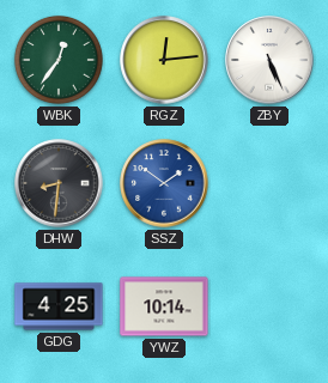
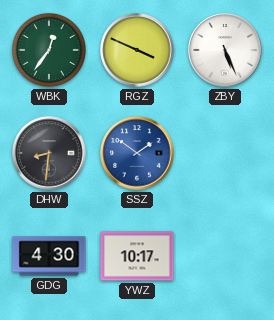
RGZ: 12:14 -> 3:49
GDG: 4:25 -> 4:30
YWZ: 10:14 -> 10:17
